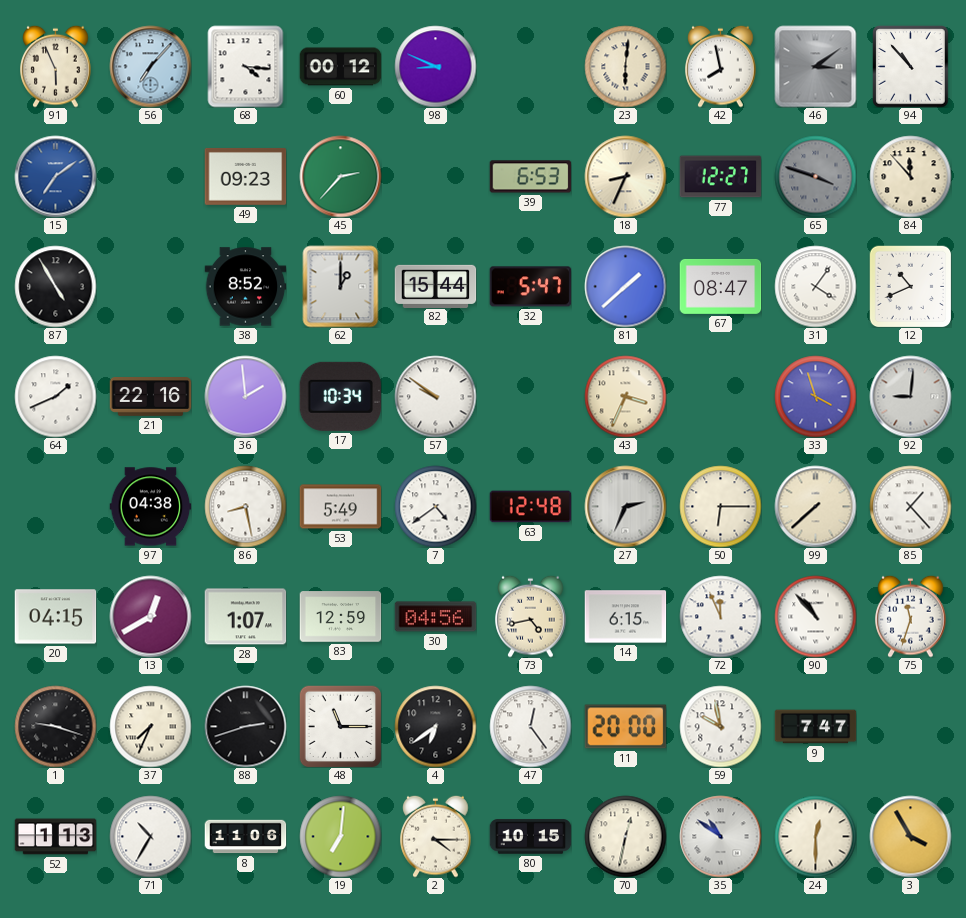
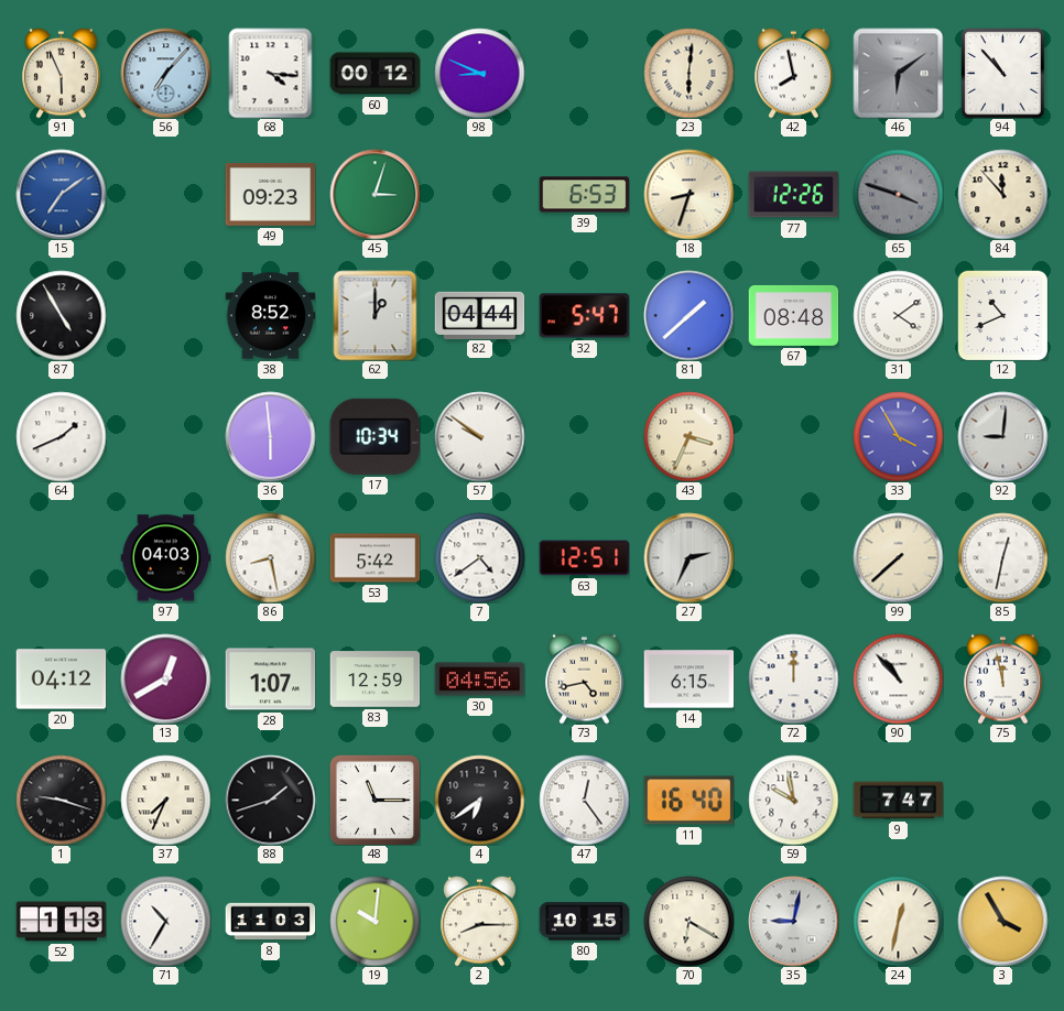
46: 3:09 -> 6:09
45: 2:37 -> 3:03
18: 8:34 -> 8:33
77: 12:27 -> 12:26
82: 15:44 -> 04:44
67: 08:47 -> 08:48
31: 4:06 -> 4:09
21: 22:16 -> none
36: 1:59 -> 5:59
33: 3:57 -> 3:55
97: 04:38 -> 04:03
53: 5:49 -> 5:42
63: 12:48 -> 12:51
50: 6:15 -> none
85: 1:23 -> 12:32
20: 04:15 -> 04:12
72: 11:56 -> 12:00
75: 11:33 -> 11:58
88: 2:42 -> 1:42
11: 20:00 -> 16:40
8: 11:06 -> 11:03
19: 7:01 -> 10:01
2: 4:15 -> 8:15
70: 12:32 -> 6:20
35: 10:51 -> 9:02
24: 12:30 -> 12:32
